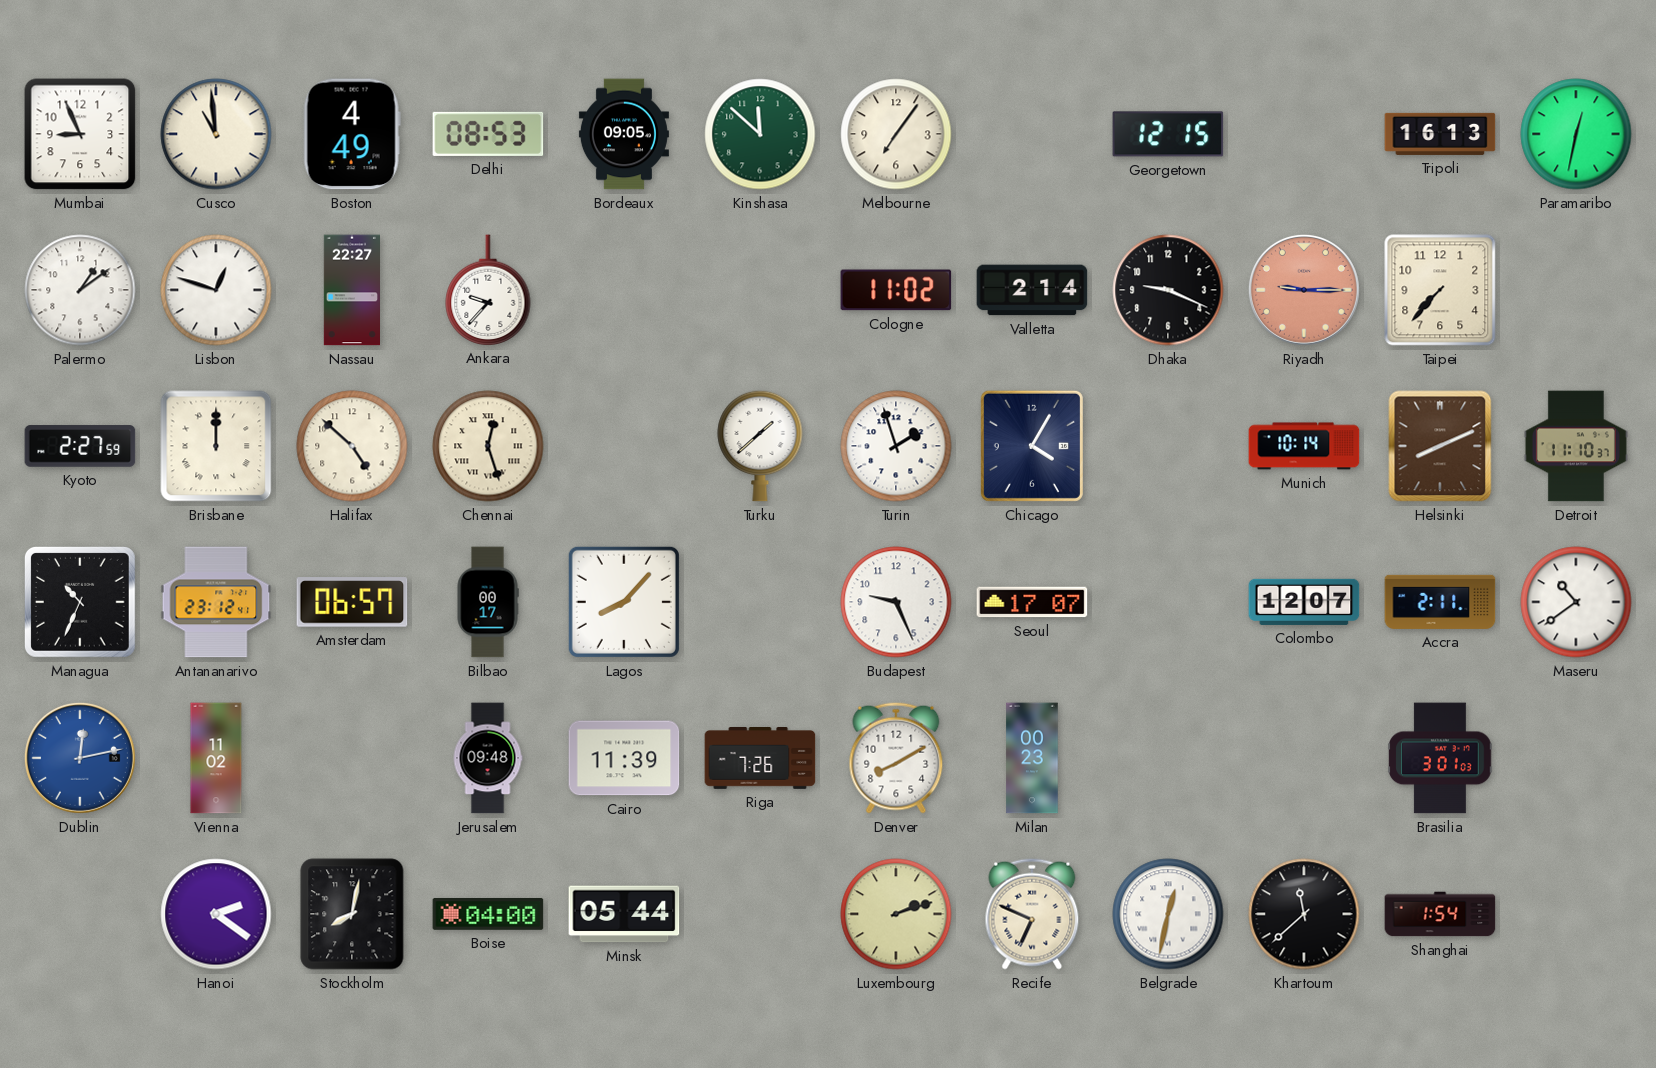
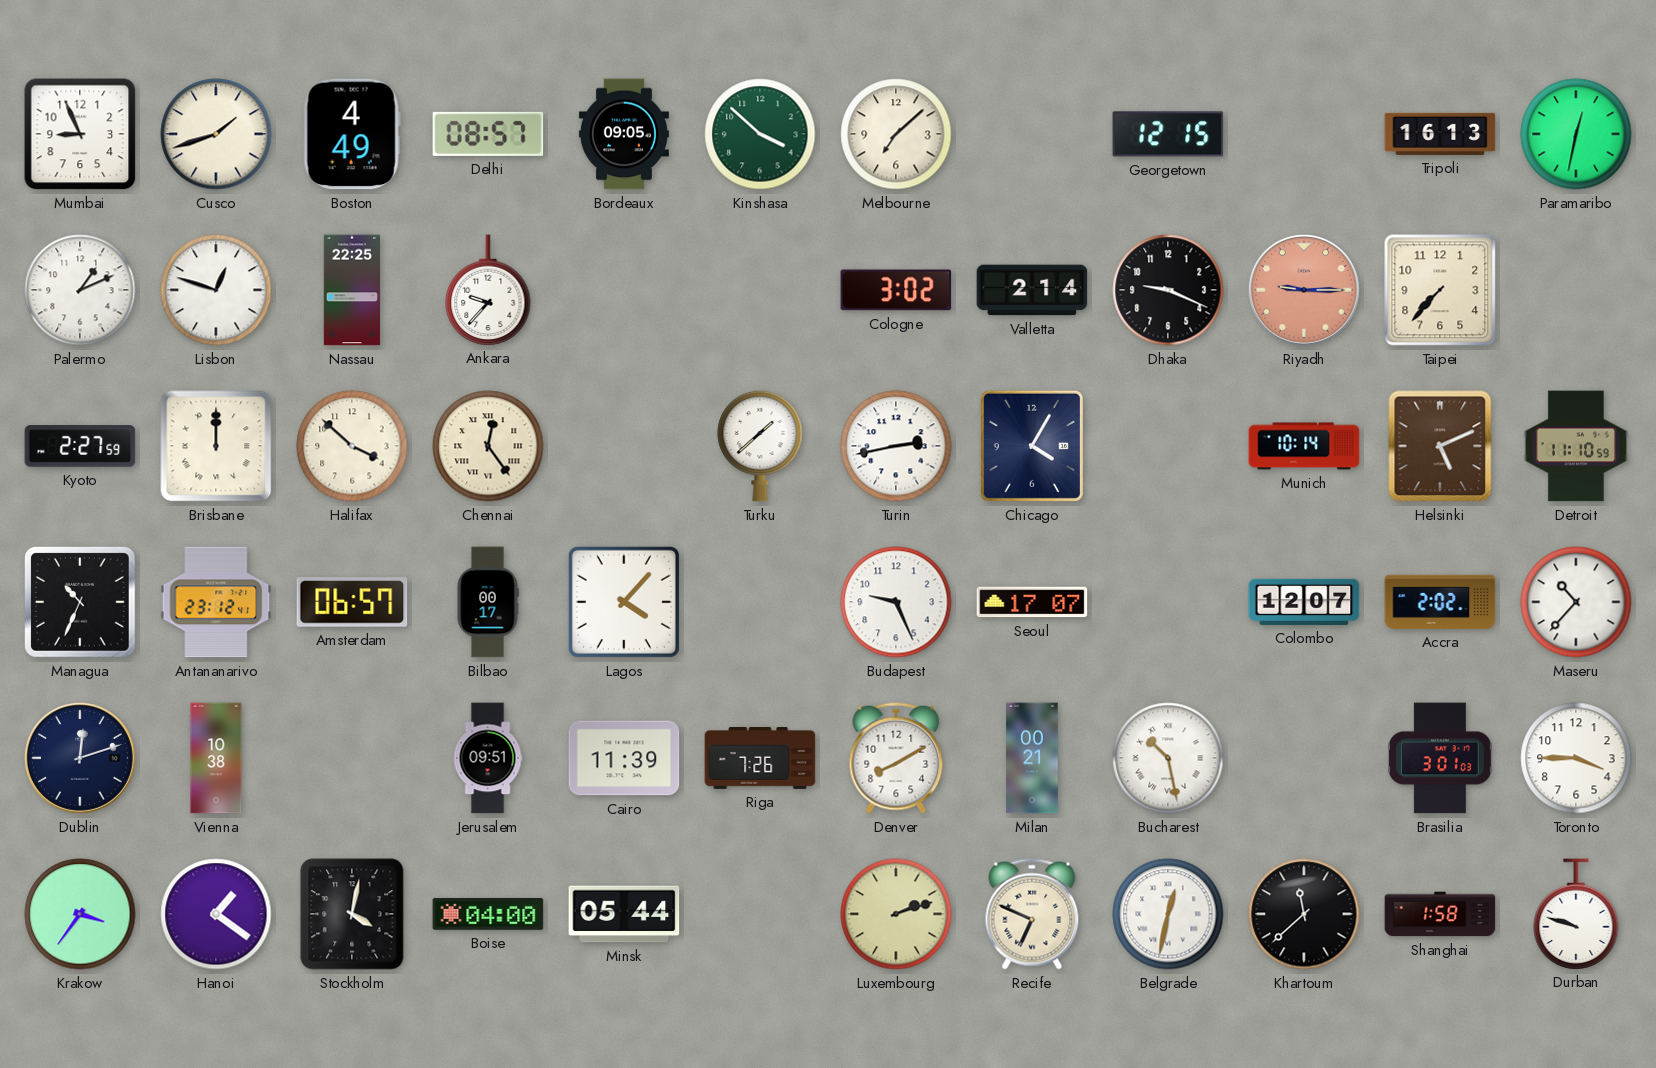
Cusco: 10:59 -> 1:42
Delhi: 08:53 -> 08:57
Kinshasa: 11:52 -> 3:52
Melbourne: 7:06 -> 7:08
Palermo: 1:09 -> 1:11
Nassau: 22:27 -> 22:25
Cologne: 11:02 -> 3:02
Halifax: 4:52 -> 3:52
Chennai: 12:27 -> 12:24
Turin: 1:57 -> 2:43
Helsinki: 8:11 -> 5:11
Detroit: 11:10:37 -> 11:10:59
Lagos: 8:07 -> 4:07
Accra: 2:11 -> 2:02
Maseru: 10:39 -> 10:37
Dublin: 12:13 -> 12:12
Dublin dial: blue -> navy
Vienna: 11:02 -> 10:38
Jerusalem: 09:48 -> 09:51
Milan: 00:23 -> 00:21
Bucharest: none -> 10:28
Toronto: none -> 3:45
Krakow: none -> 3:36
Hanoi: 2:21 -> 1:21
Stockholm: 8:02 -> 4:02
Shanghai: 1:54 -> 1:58
Durban: none -> 9:48
